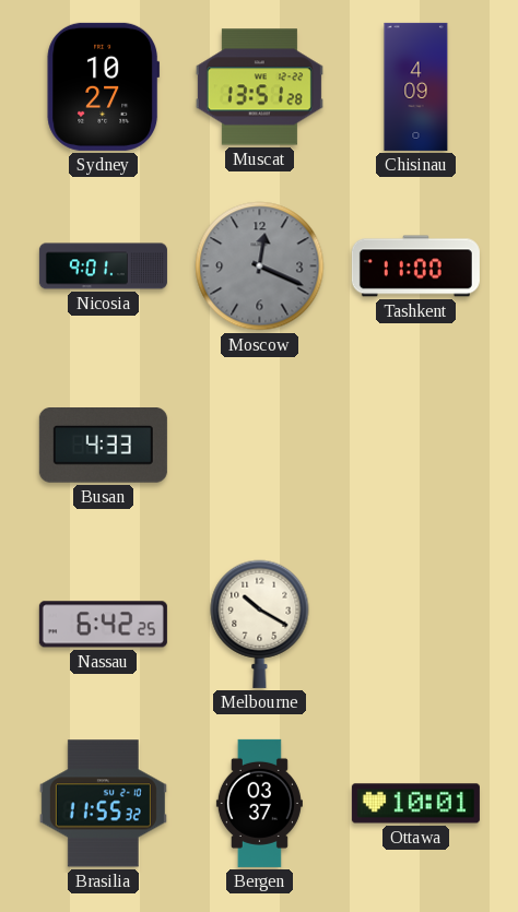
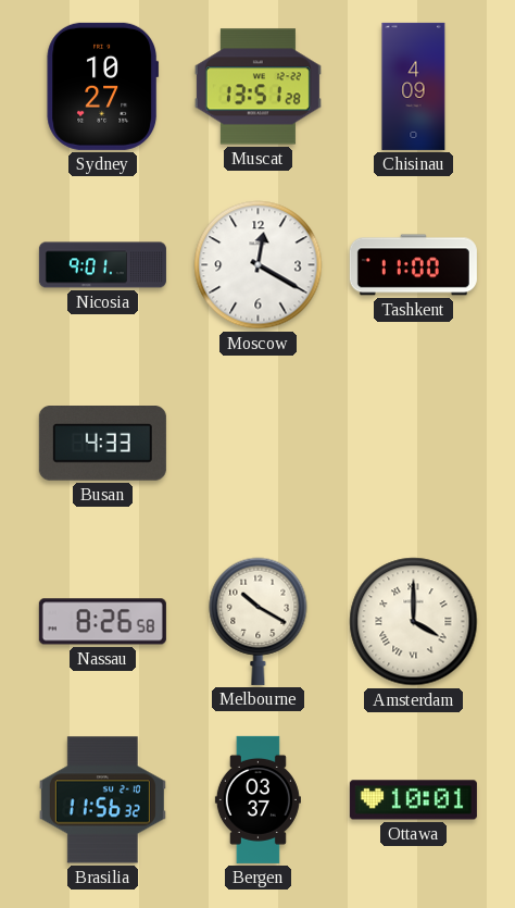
Moscow: 12:19 -> 12:20
Moscow dial: grey -> white
Nassau: 6:42 -> 8:26
Amsterdam: none -> 4:00
Brasilia: 11:55 -> 11:56
